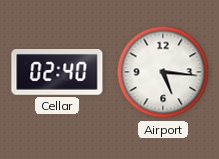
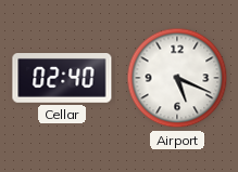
Airport: 5:16 -> 5:19
